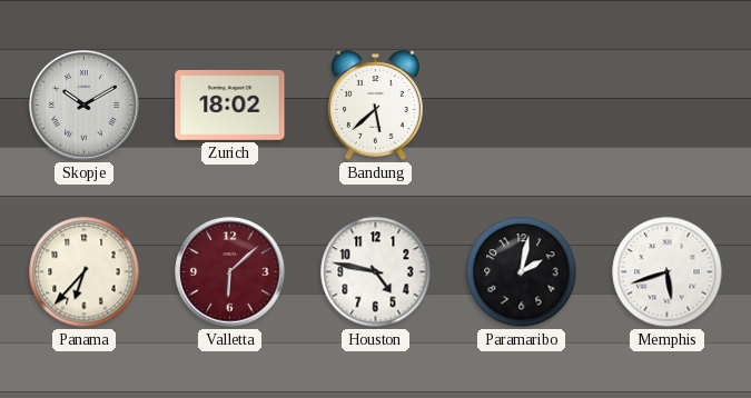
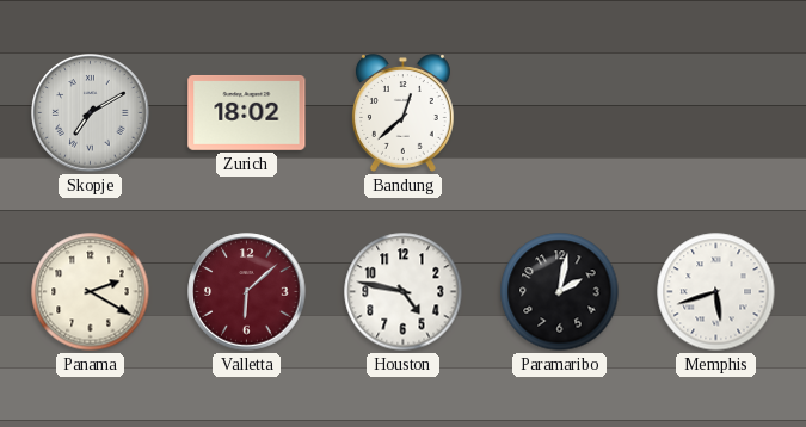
Skopje: 10:10 -> 7:10
Bandung: 5:38 -> 12:38
Panama: 6:37 -> 2:20
